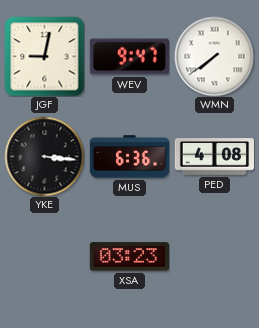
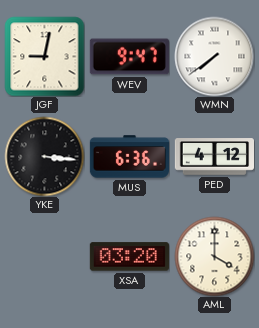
PED: 4:08 -> 4:12
XSA: 03:23 -> 03:20
AML: none -> 4:00
